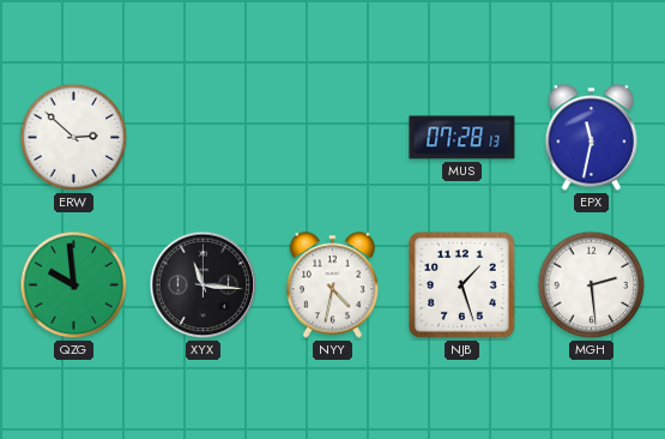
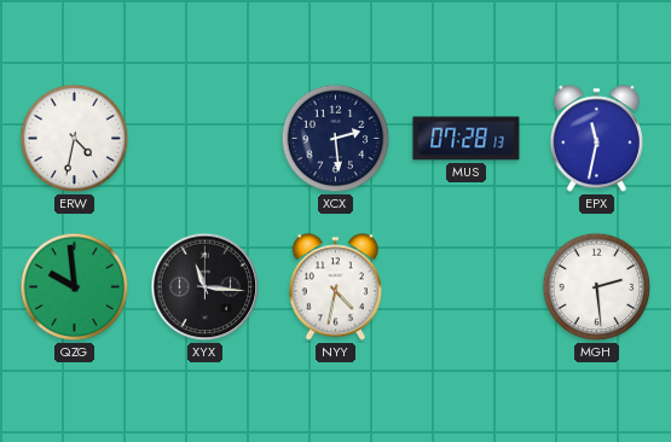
ERW: 2:52 -> 4:32
XCX: none -> 2:29
NJB: 1:27 -> none
